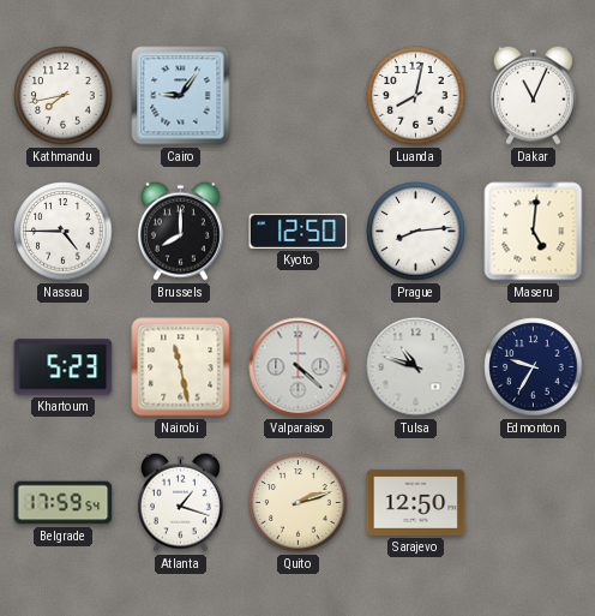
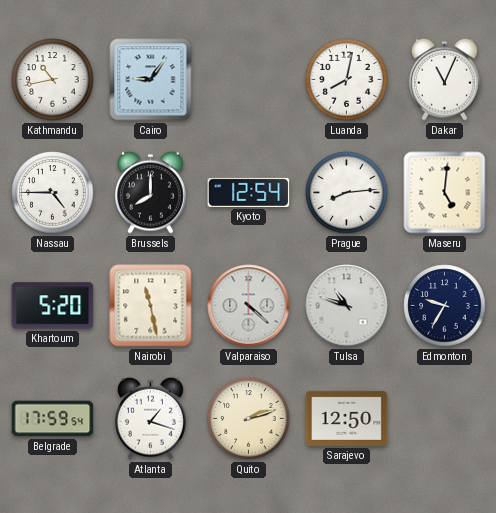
Kathmandu: 7:43 -> 10:43
Kyoto: 12:50 -> 12:54
Khartoum: 5:23 -> 5:20
